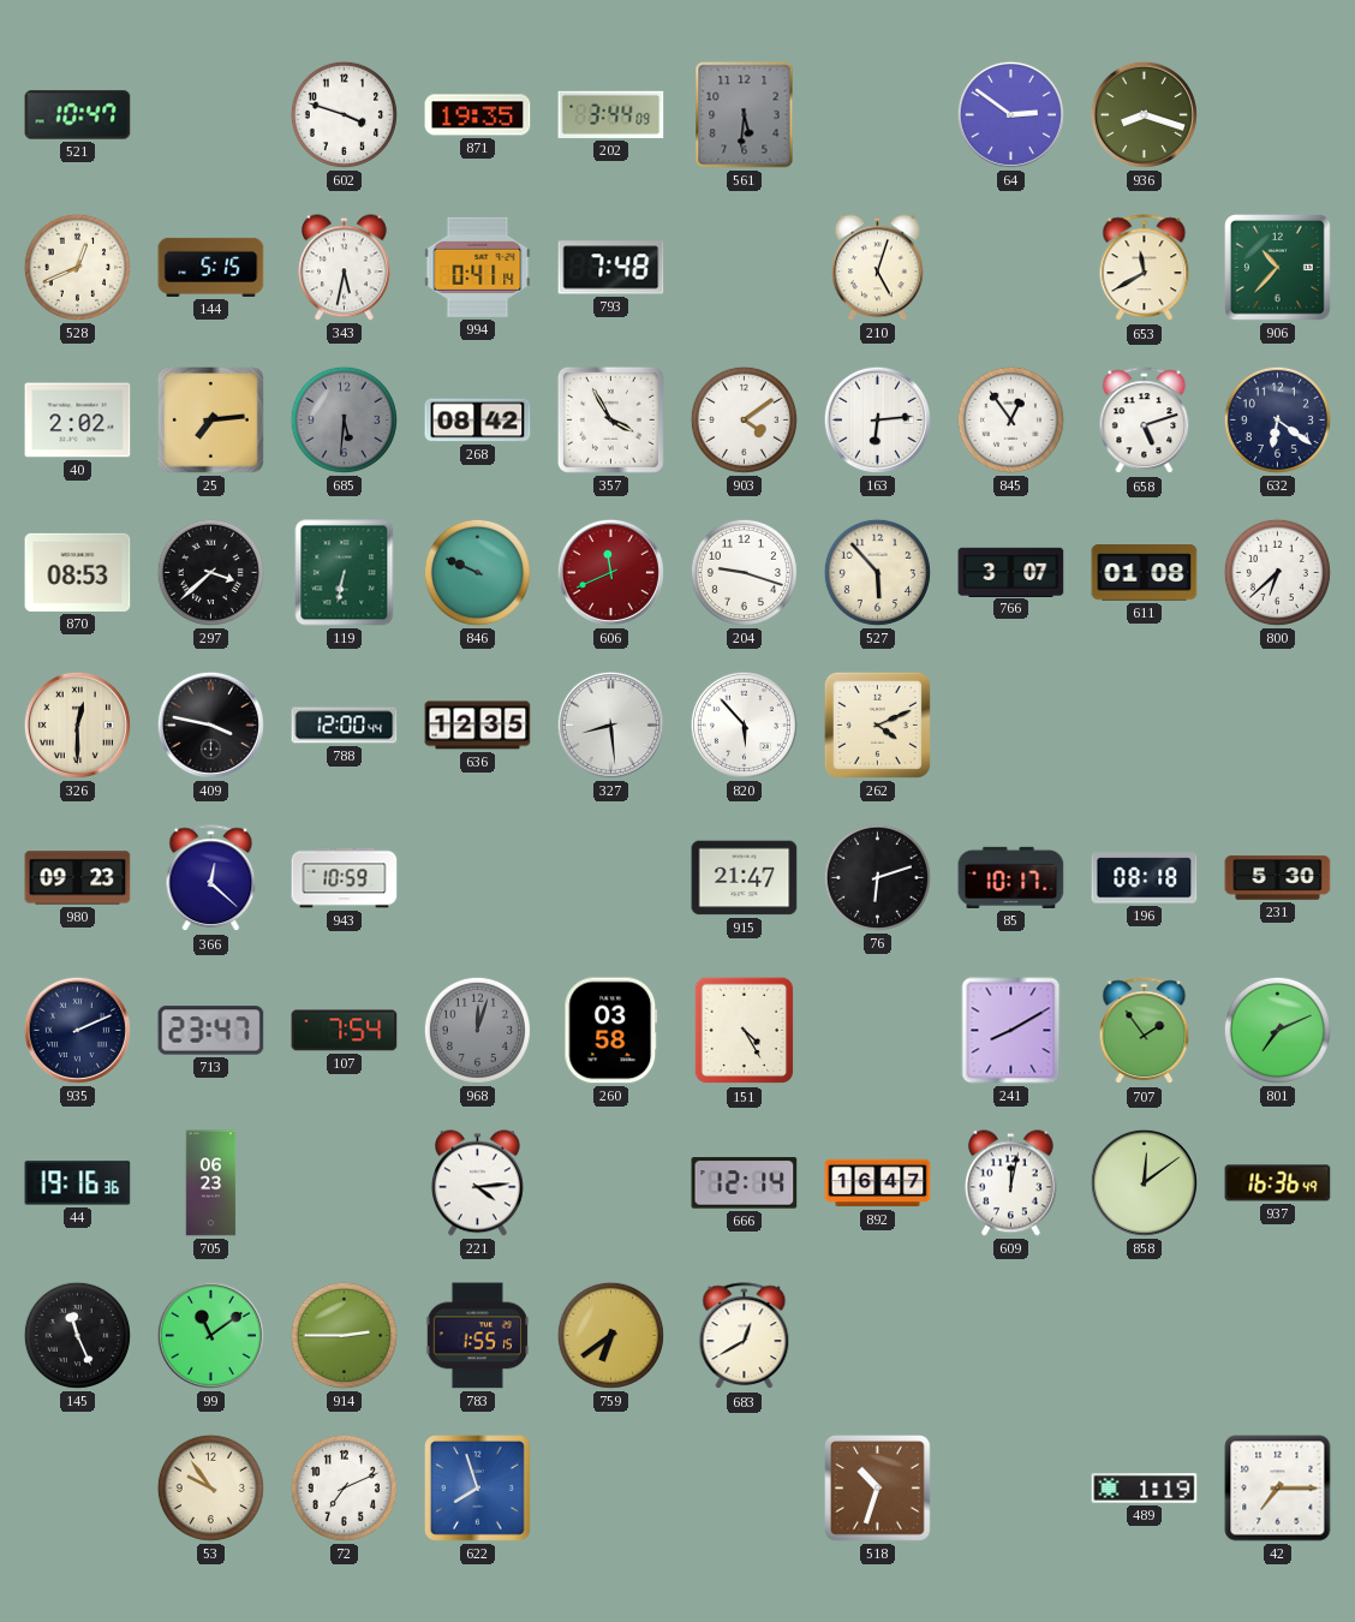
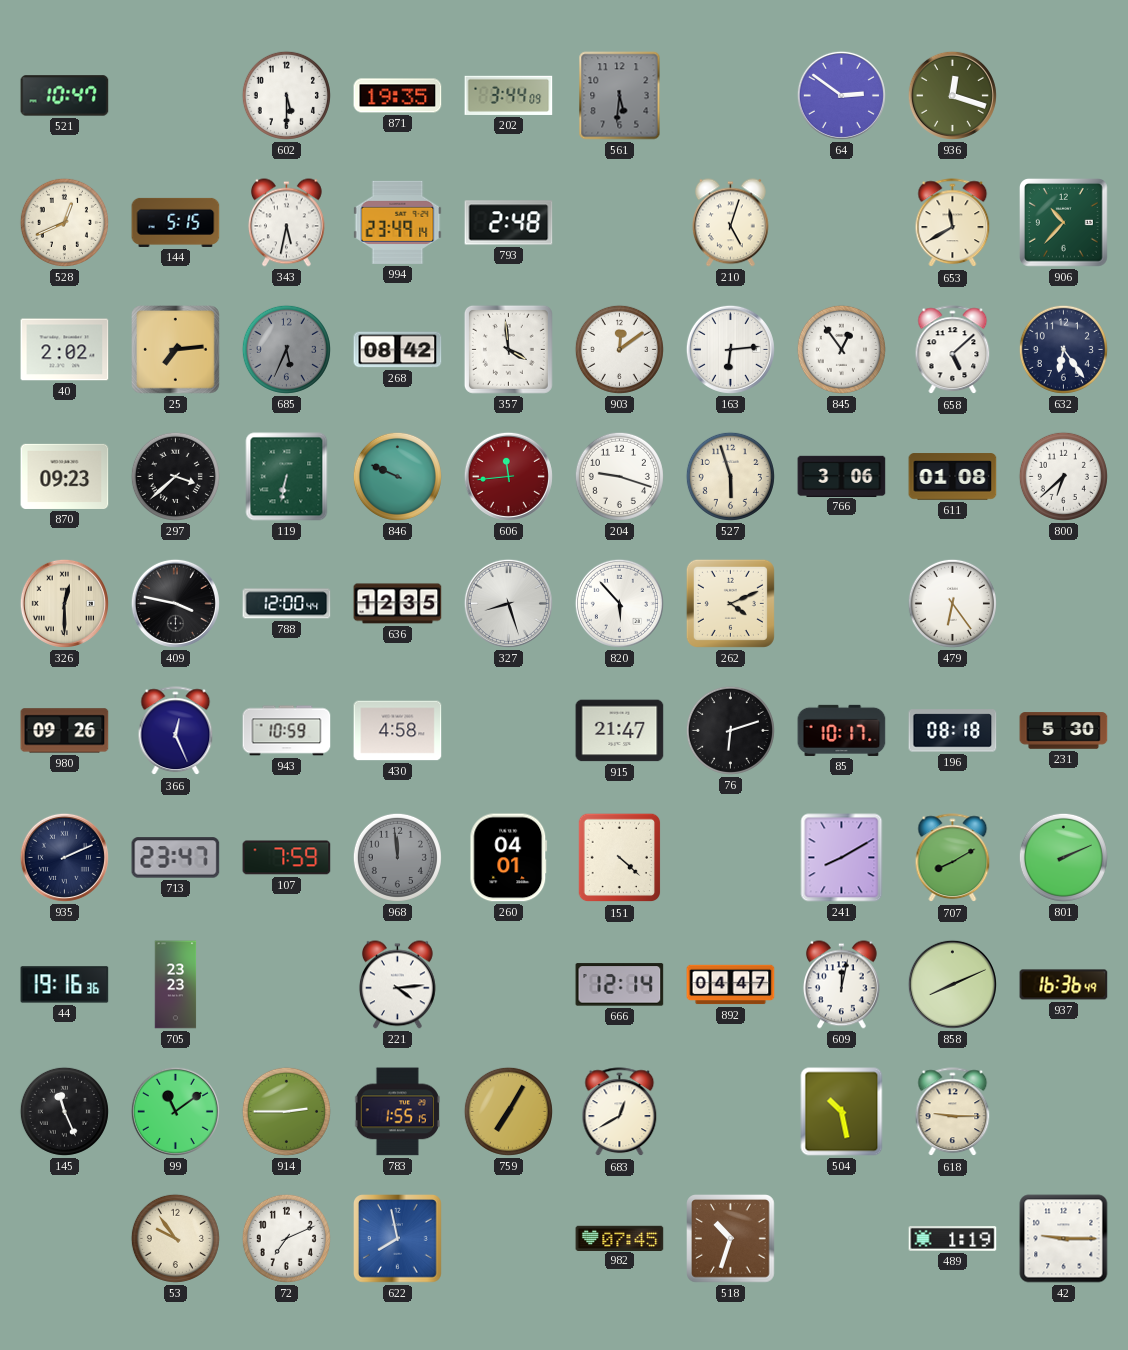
602: 3:48 -> 5:30
936: 8:18 -> 12:18
994: 0:41 -> 23:49
793: 7:48 -> 2:48
685: 5:31 -> 5:34
357: 3:55 -> 3:59
903: 4:09 -> 12:09
658: 5:12 -> 5:08
632: 6:21 -> 6:24
870: 08:53 -> 09:23
606: 11:41 -> 11:44
527: 5:53 -> 5:57
766: 3:07 -> 3:06
327: 8:29 -> 8:27
479: none -> 6:24
980: 09:23 -> 09:26
366: 12:22 -> 12:26
430: none -> 4:58
107: 7:54 -> 7:59
968: 12:03 -> 11:59
260: 03:58 -> 04:01
151: 4:25 -> 4:22
707: 1:54 -> 8:10
801: 7:11 -> 2:11
705: 06:23 -> 23:23
892: 16:47 -> 04:47
858: 12:09 -> 8:11
759: 6:39 -> 7:05
504: none -> 10:28
618: none -> 9:15
622: 7:57 -> 7:58
982: none -> 07:45
42: 7:15 -> 9:15
